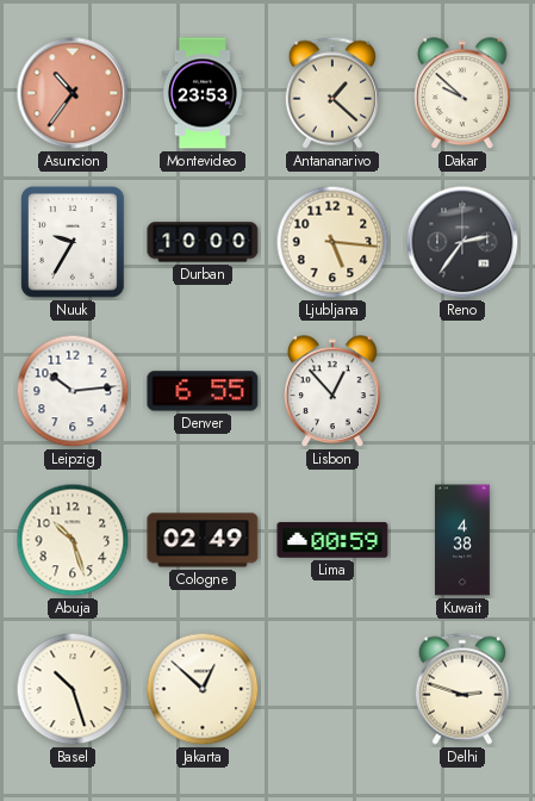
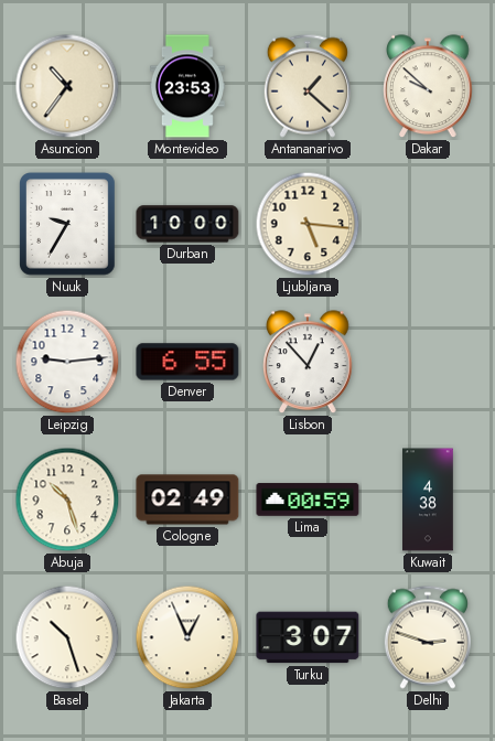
Asuncion dial: salmon -> cream
Reno: 2:36 -> none
Leipzig: 10:14 -> 9:14
Jakarta: 12:52 -> 12:56
Turku: none -> 3:07
